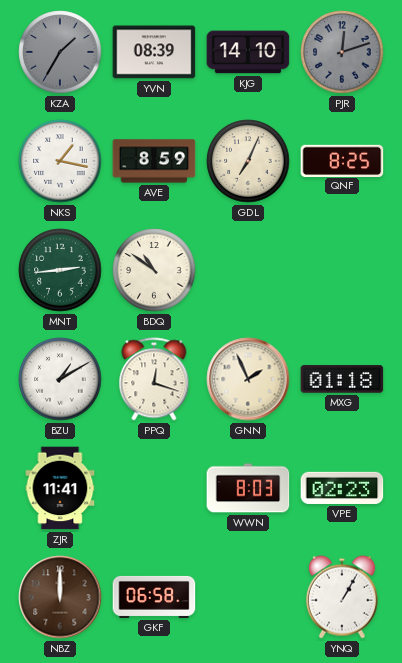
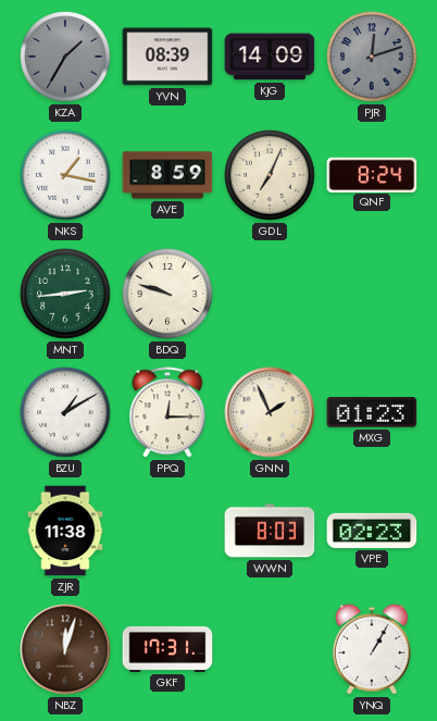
KJG: 14:10 -> 14:09
QNF: 8:25 -> 8:24
BDQ: 10:51 -> 9:48
PPQ: 12:18 -> 12:15
MXG: 01:18 -> 01:23
ZJR: 11:41 -> 11:38
NBZ: 12:00 -> 12:03
GKF: 06:58 -> 17:31
